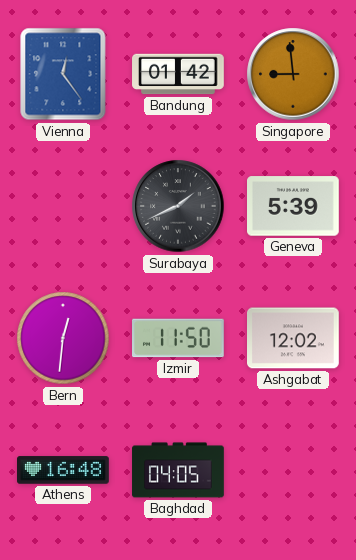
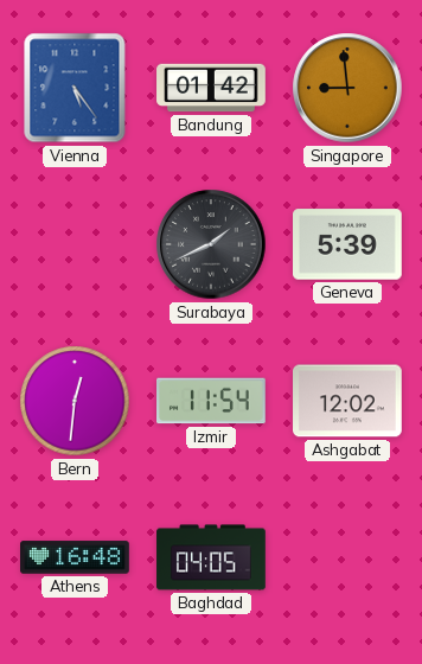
Vienna: 12:24 -> 5:24
Izmir: 11:50 -> 11:54
